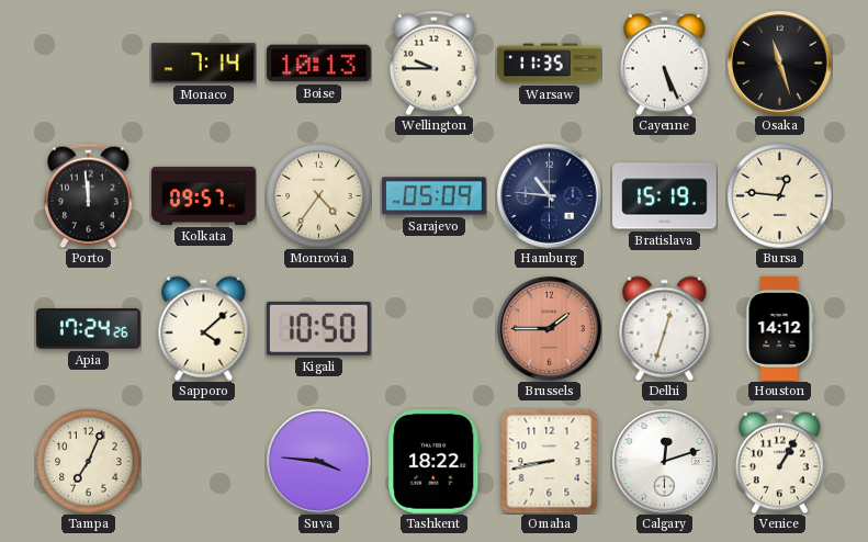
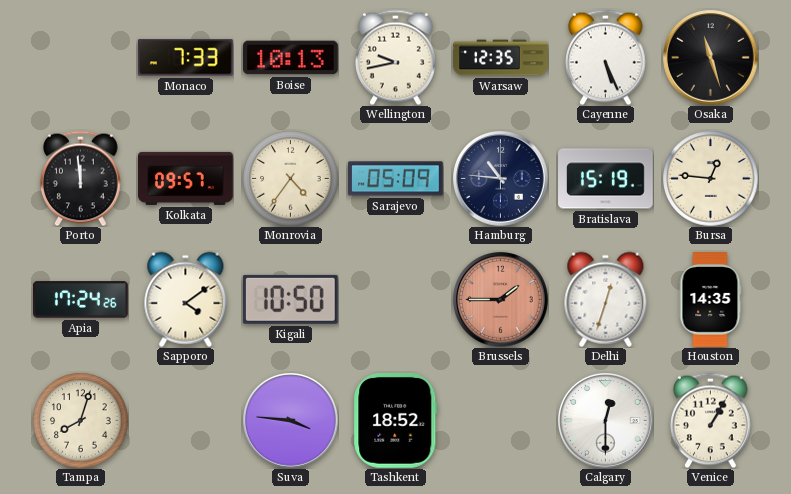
Monaco: 7:14 -> 7:33
Wellington: 9:45 -> 9:43
Warsaw: 11:35 -> 12:35
Sapporo: 4:08 -> 4:09
Houston: 14:12 -> 14:35
Tampa: 7:04 -> 8:03
Tashkent: 18:22 -> 18:52
Omaha: 8:43 -> none
Calgary: 12:12 -> 12:30
